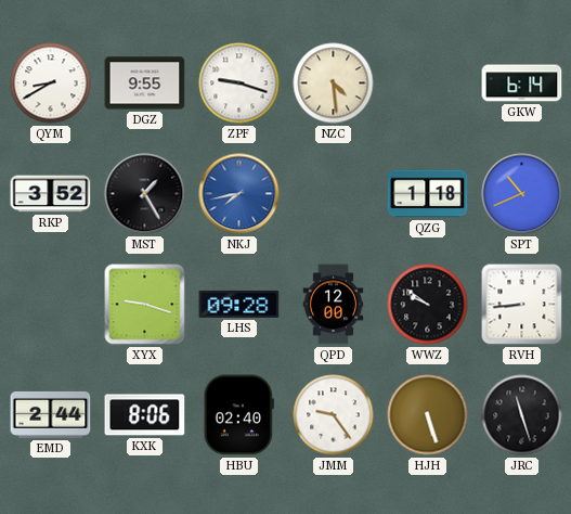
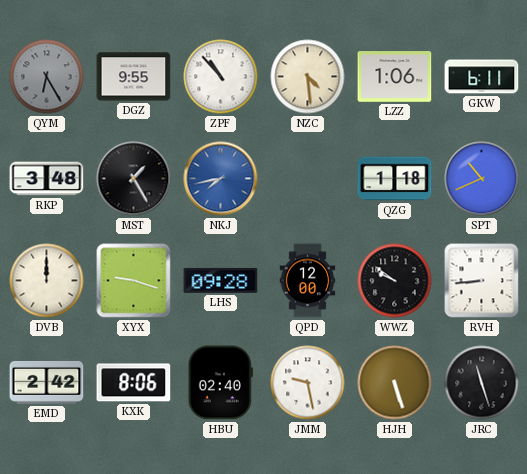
QYM: 8:40 -> 6:25
QYM dial: white -> grey
ZPF: 9:18 -> 10:53
LZZ: none -> 1:06
GKW: 6:14 -> 6:11
RKP: 3:52 -> 3:48
DVB: none -> 12:00
EMD: 2:44 -> 2:42
JMM: 9:24 -> 9:28
